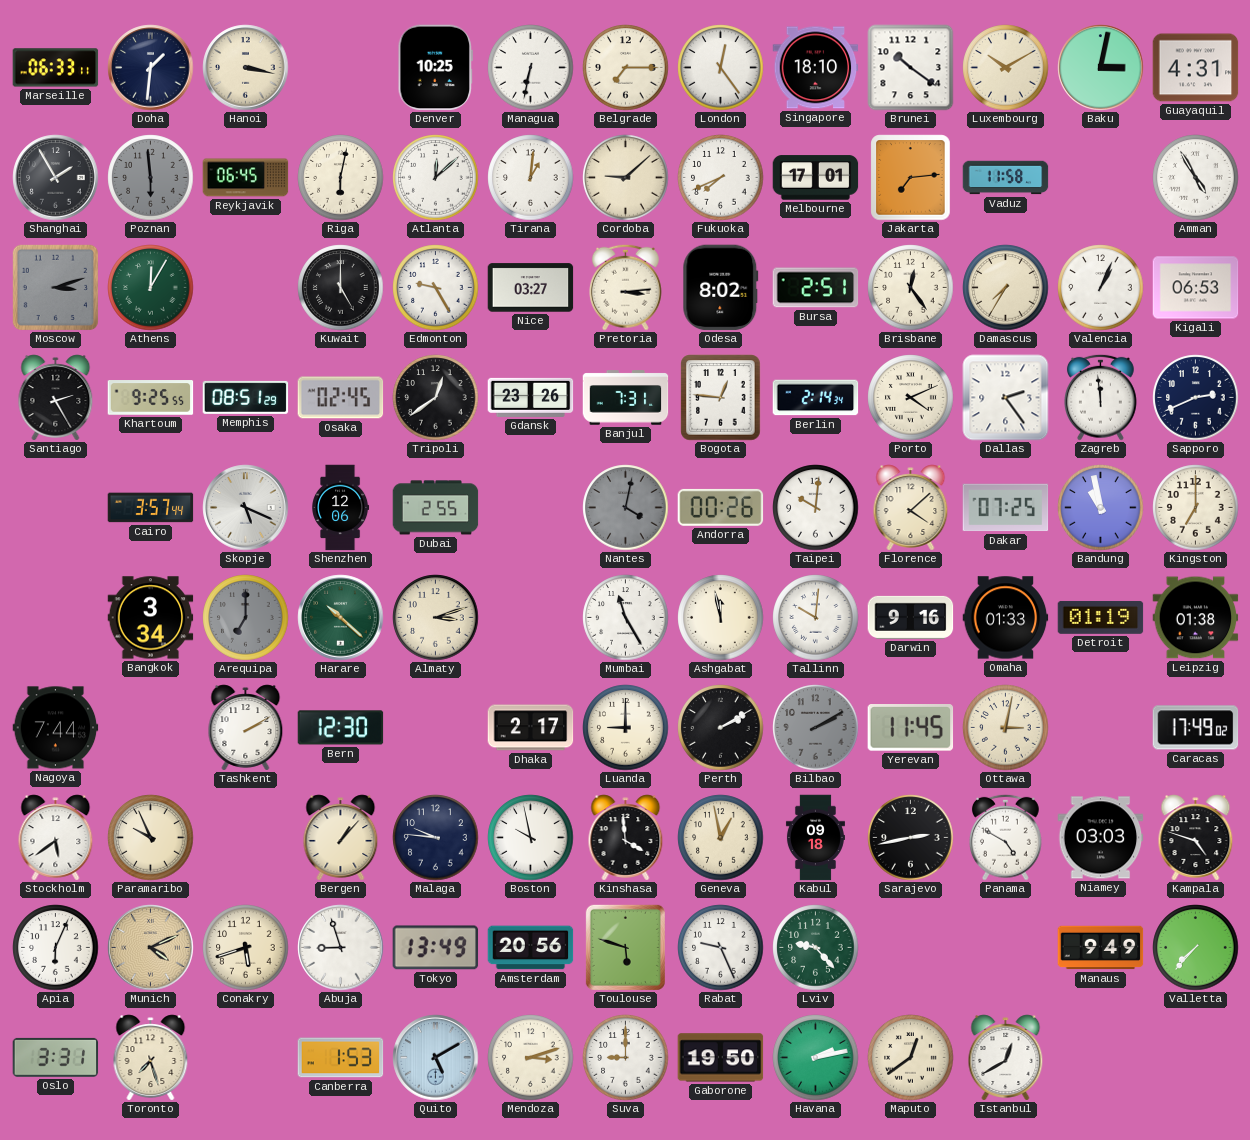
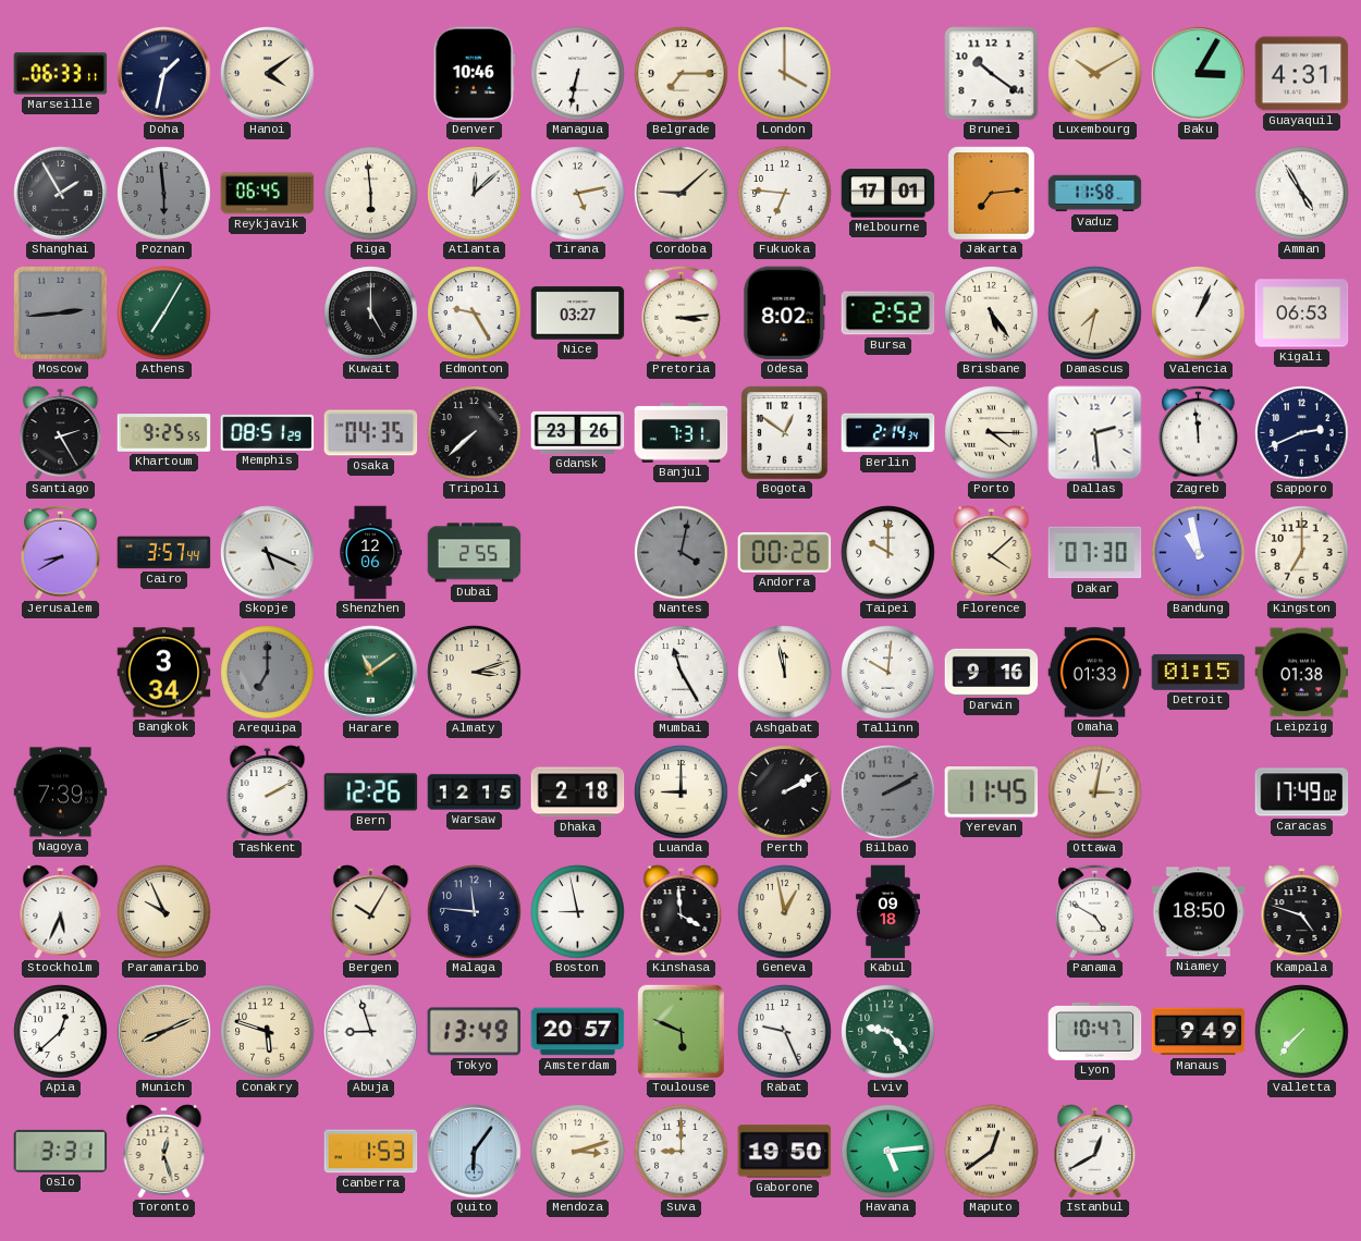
Doha: 1:31 -> 1:32
Hanoi: 3:17 -> 4:09
Denver: 10:25 -> 10:46
London: 12:24 -> 4:00
Singapore: 18:10 -> none
Baku: 3:02 -> 3:05
Riga: 6:02 -> 5:59
Tirana: 1:01 -> 5:13
Fukuoka: 7:41 -> 6:46
Moscow: 3:12 -> 2:44
Athens: 12:05 -> 7:05
Bursa: 2:51 -> 2:52
Brisbane: 12:24 -> 5:24
Damascus: 7:35 -> 7:32
Osaka: 02:45 -> 04:35
Tripoli: 12:39 -> 7:38
Bogota: 12:46 -> 12:51
Porto: 4:11 -> 4:15
Dallas: 2:24 -> 2:29
Jerusalem: none -> 8:40
Taipei: 10:01 -> 10:00
Dakar: 07:25 -> 07:30
Harare: 10:22 -> 11:09
Detroit: 01:19 -> 01:15
Nagoya: 7:44 -> 7:39
Bern: 12:30 -> 12:26
Warsaw: none -> 12:15
Dhaka: 2:17 -> 2:18
Stockholm: 5:39 -> 5:34
Bergen: 1:07 -> 10:05
Malaga: 9:46 -> 11:46
Boston: 9:58 -> 8:58
Sarajevo: 2:43 -> none
Niamey: 03:03 -> 18:50
Apia: 6:04 -> 12:38
Munich: 4:11 -> 8:11
Conakry: 5:42 -> 5:48
Amsterdam: 20:56 -> 20:57
Toulouse: 5:48 -> 5:49
Lyon: none -> 10:47
Toronto: 7:27 -> 12:27
Quito: 5:10 -> 6:06
Havana: 2:13 -> 5:14
